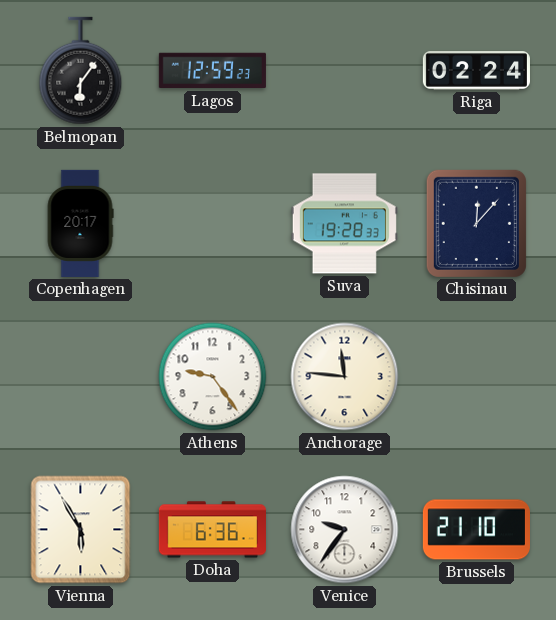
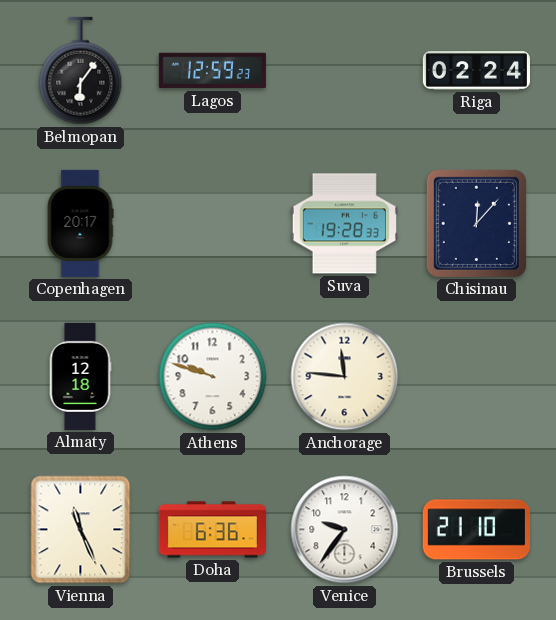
Almaty: none -> 12:18
Athens: 9:24 -> 9:48
Vienna: 5:55 -> 11:26
